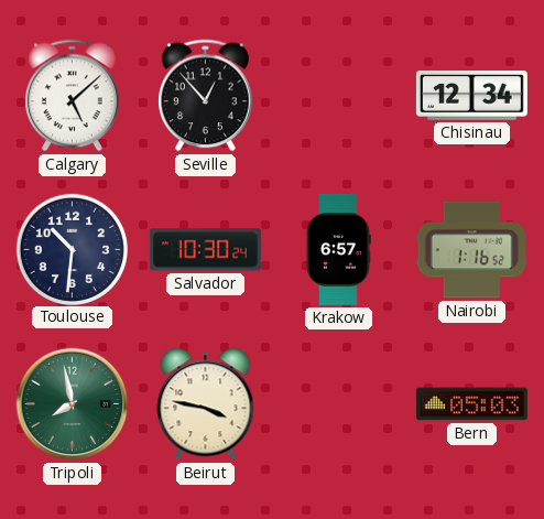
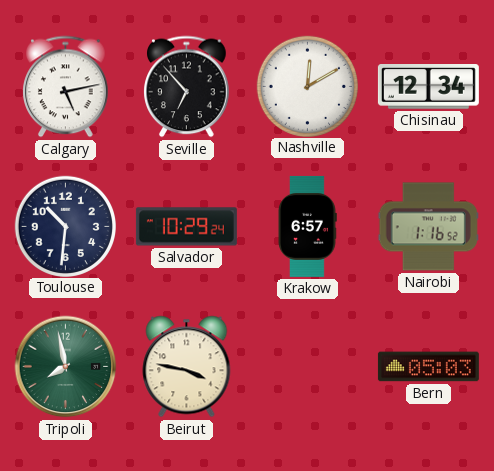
Calgary: 5:08 -> 5:13
Seville: 12:53 -> 6:53
Nashville: none -> 12:10
Salvador: 10:30 -> 10:29
